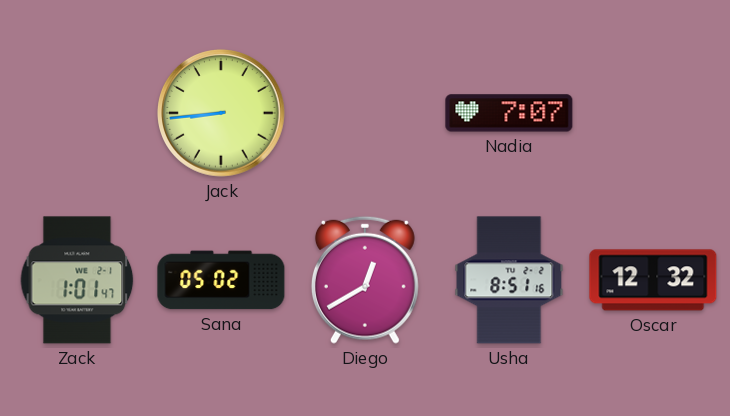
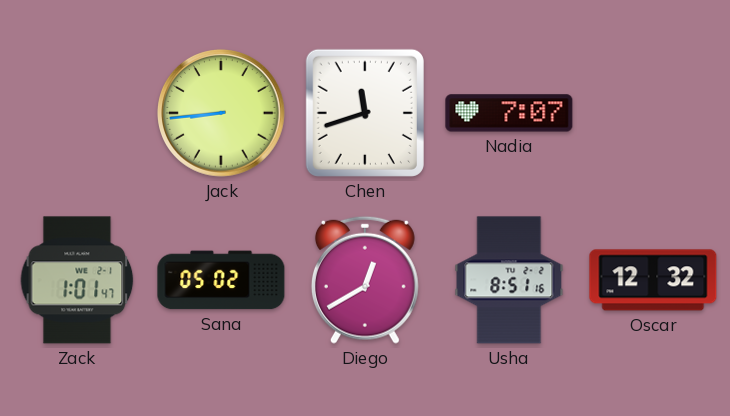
Chen: none -> 11:42
